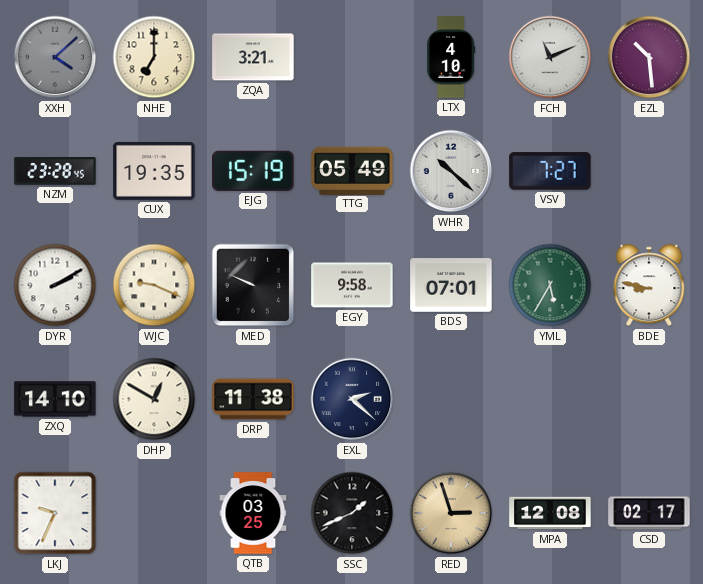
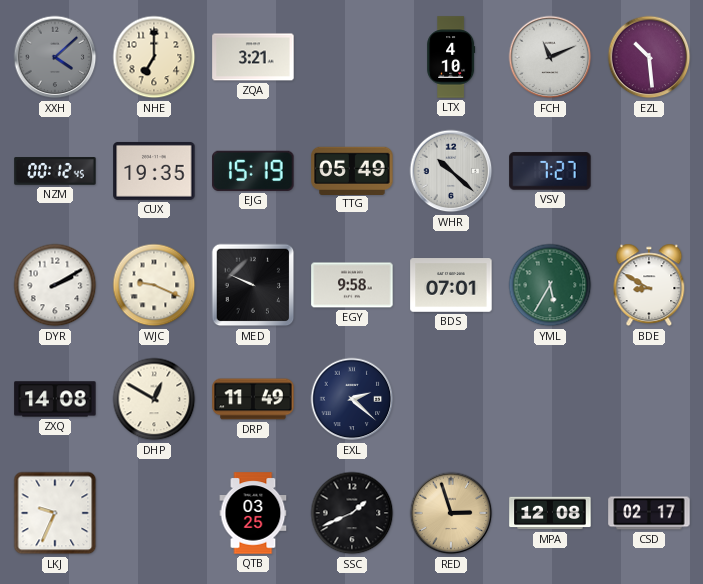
NZM: 23:28 -> 00:12
BDE: 8:47 -> 8:50
ZXQ: 14:10 -> 14:08
DRP: 11:38 -> 11:49
